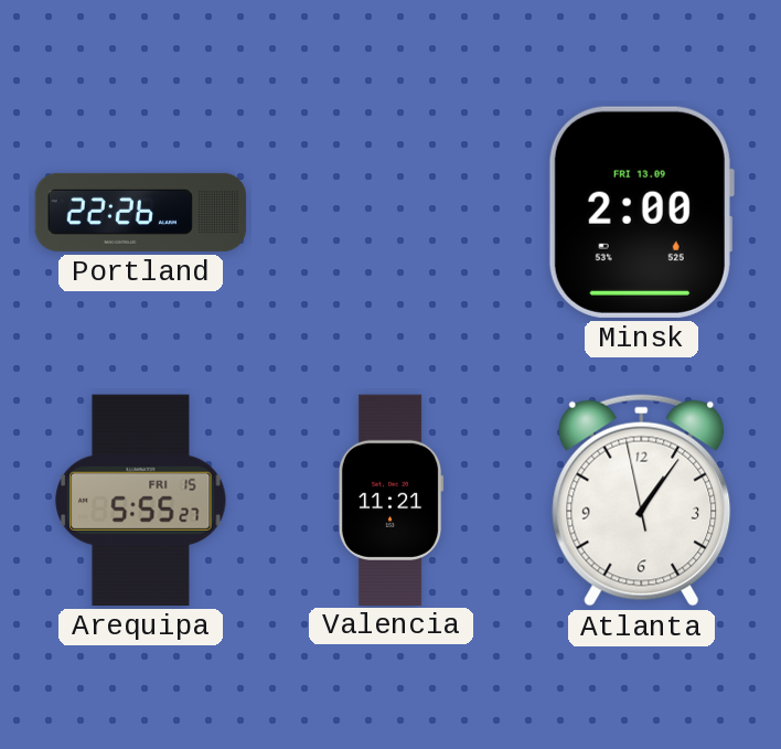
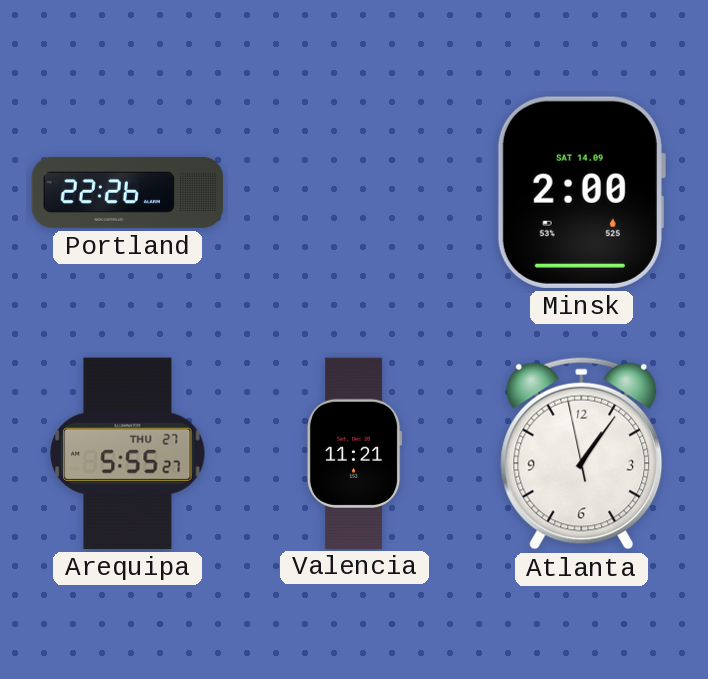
Minsk date: FRI 13.09 -> SAT 14.09
Arequipa date: FRI 15 -> THU 27
